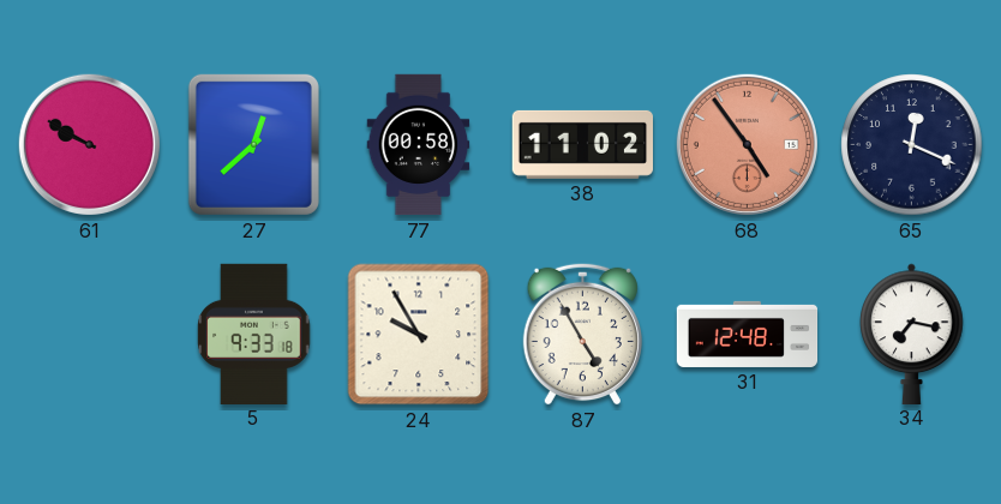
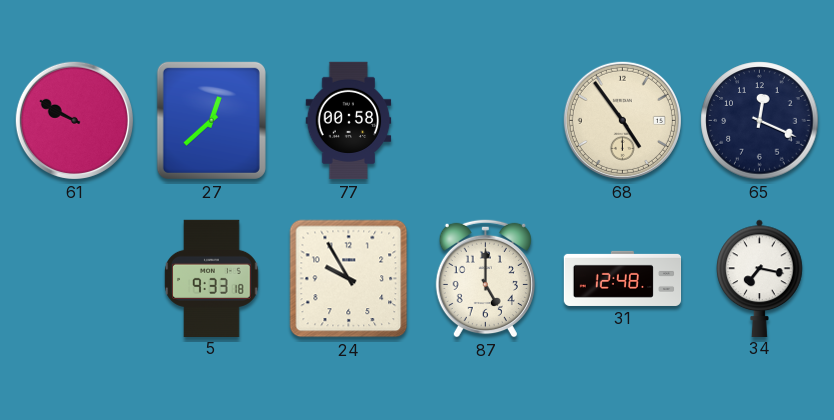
38: 11:02 -> none
68 dial: salmon -> cream
87: 4:55 -> 5:00
